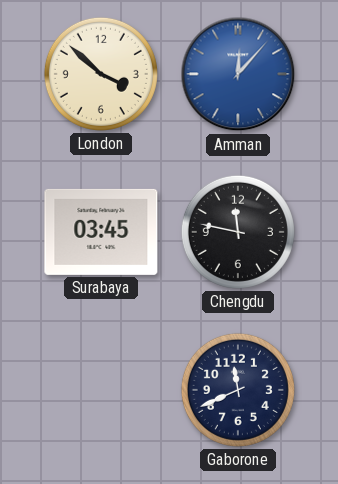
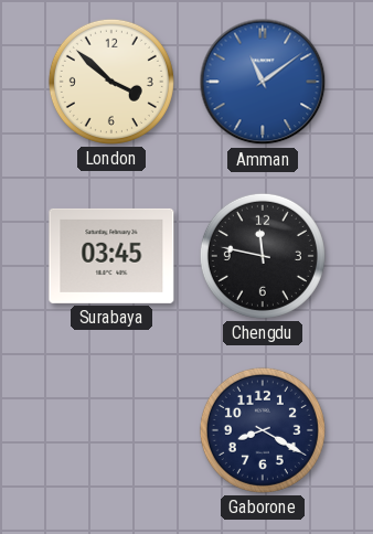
Amman: 12:07 -> 11:09
Gaborone: 11:41 -> 8:20
